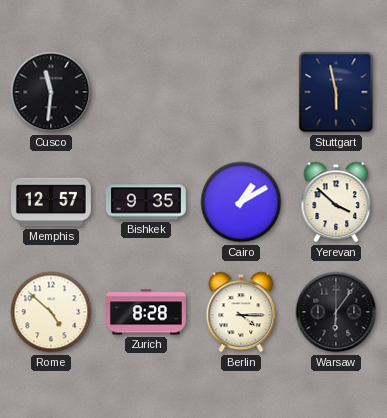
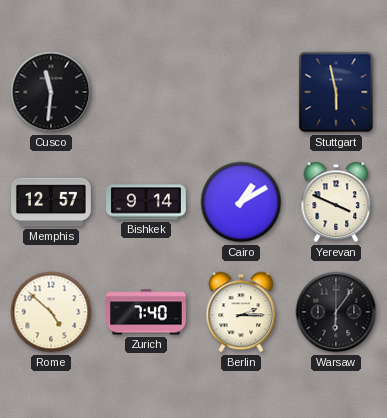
Bishkek: 9:35 -> 9:14
Yerevan: 3:52 -> 3:49
Zurich: 8:28 -> 7:40
Berlin: 4:15 -> 2:15
